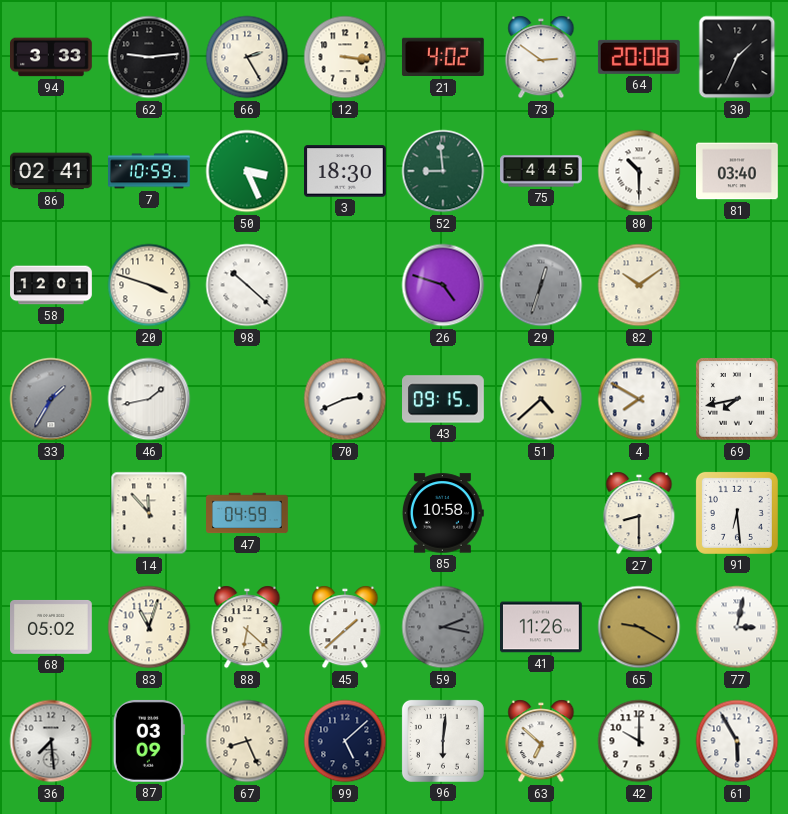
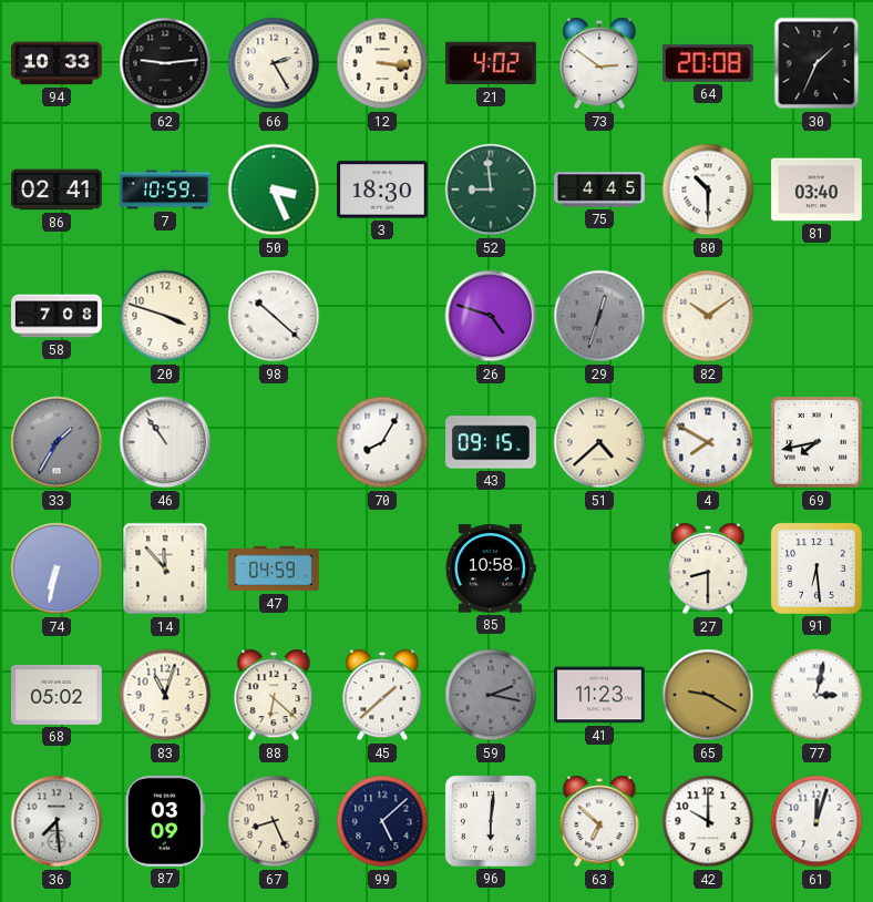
94: 3:33 -> 10:33
58: 12:01 -> 7:08
46: 1:43 -> 10:54
70: 2:41 -> 8:05
74: none -> 6:32
41: 11:26 -> 11:23
61: 5:55 -> 12:03
